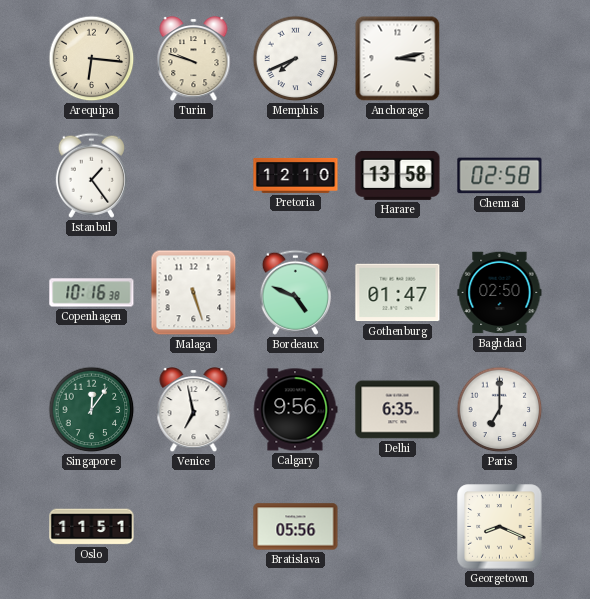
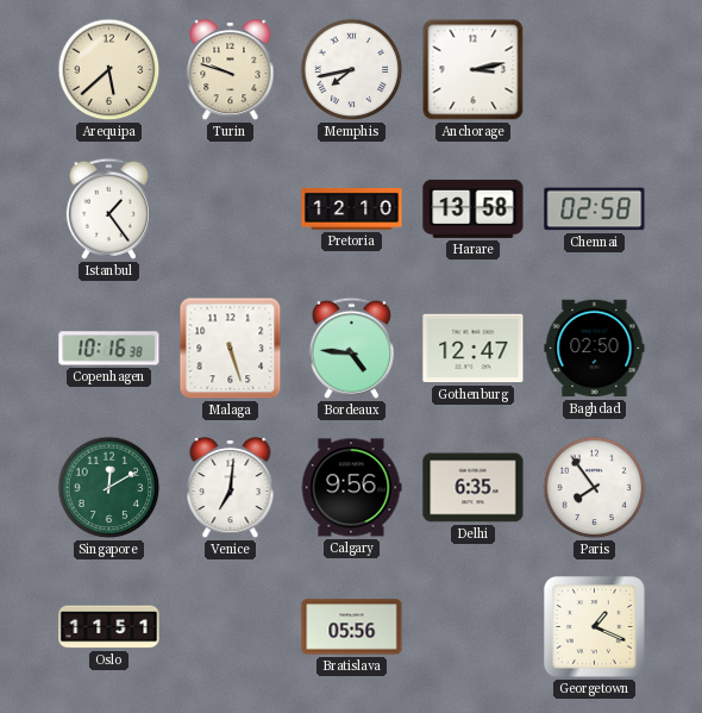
Arequipa: 6:16 -> 5:38
Memphis: 7:41 -> 7:43
Bordeaux: 4:49 -> 4:46
Gothenburg: 01:47 -> 12:47
Singapore: 12:06 -> 12:10
Venice: 6:58 -> 7:01
Paris: 7:00 -> 7:54
Georgetown: 8:19 -> 1:19
